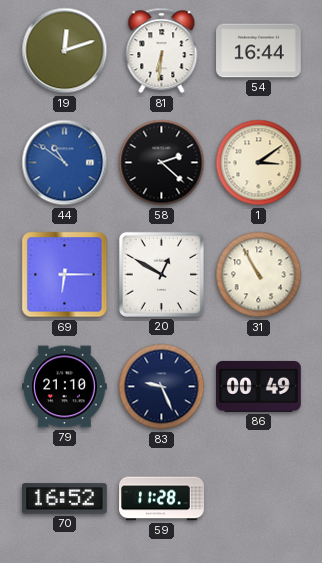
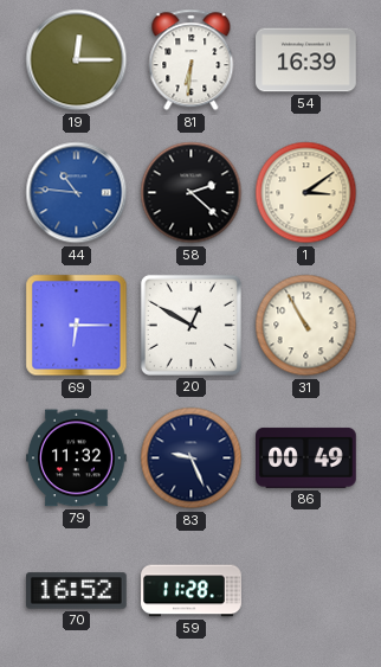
19: 12:12 -> 12:15
54: 16:44 -> 16:39
44: 10:51 -> 10:46
79: 21:10 -> 11:32
